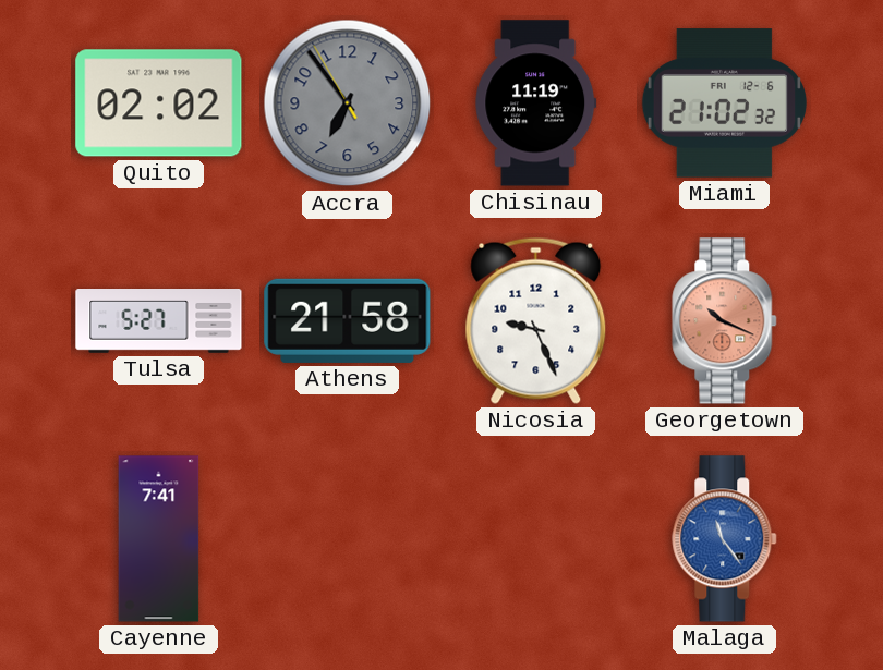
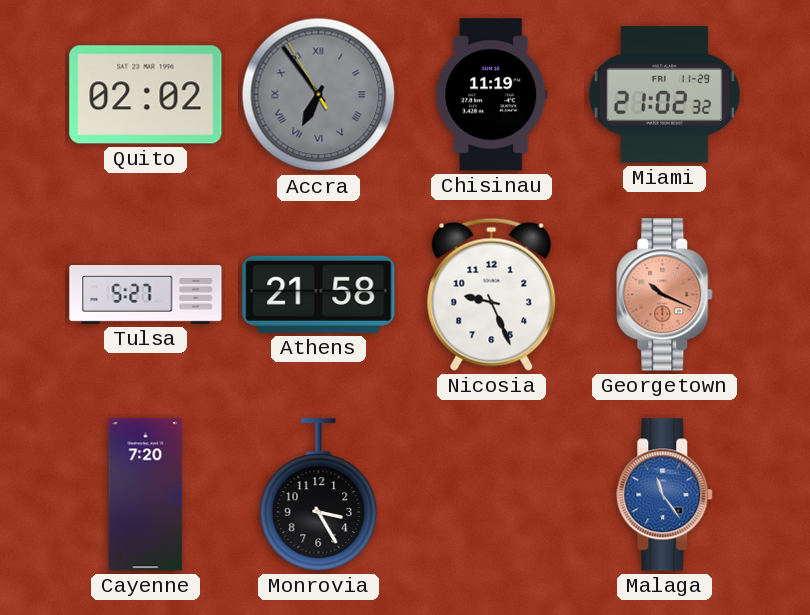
Accra numerals: Arabic -> Roman
Miami date: FRI 12-6 -> FRI 11-29
Cayenne: 7:41 -> 7:20
Monrovia: none -> 3:25
